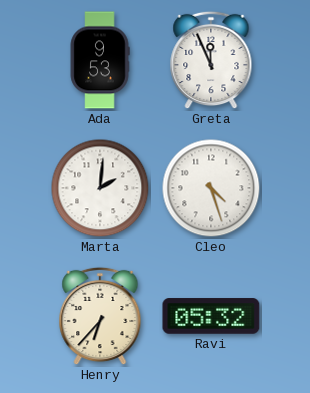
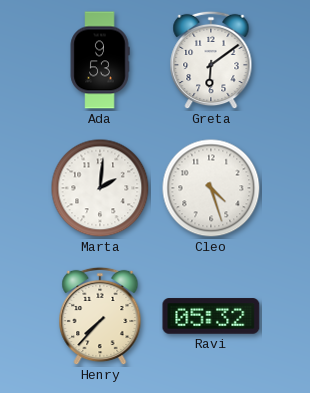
Greta: 11:56 -> 6:09
Henry: 6:37 -> 7:37
